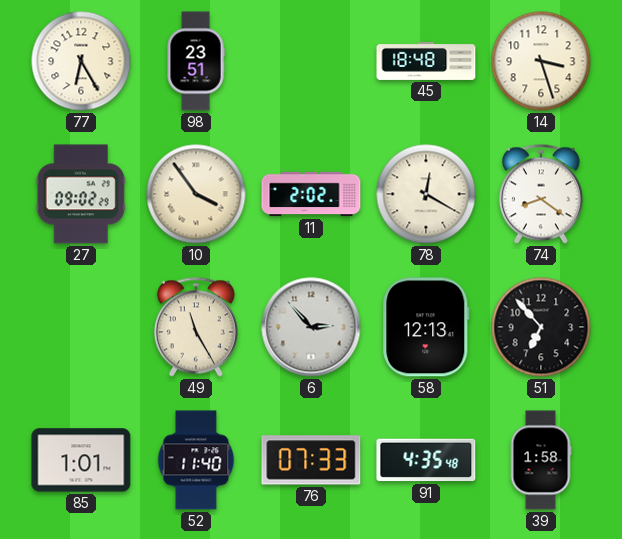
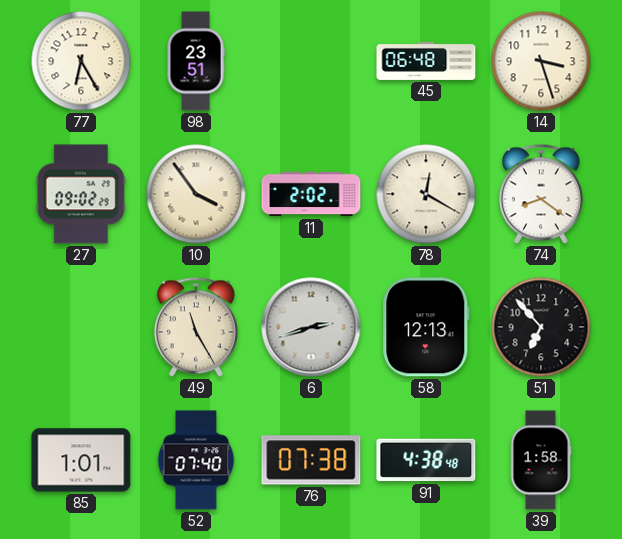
45: 18:48 -> 06:48
6: 2:53 -> 2:42
52: 11:40 -> 07:40
76: 07:33 -> 07:38
91: 4:35 -> 4:38
